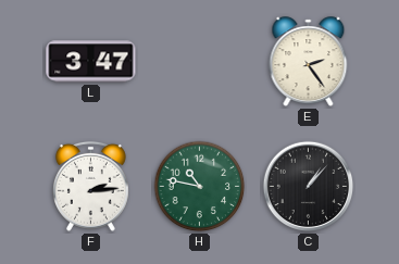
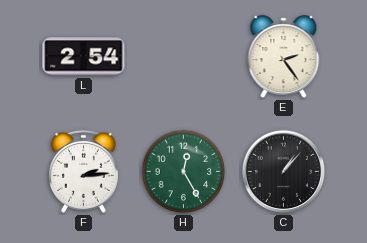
L: 3:47 -> 2:54
H: 10:47 -> 12:25
